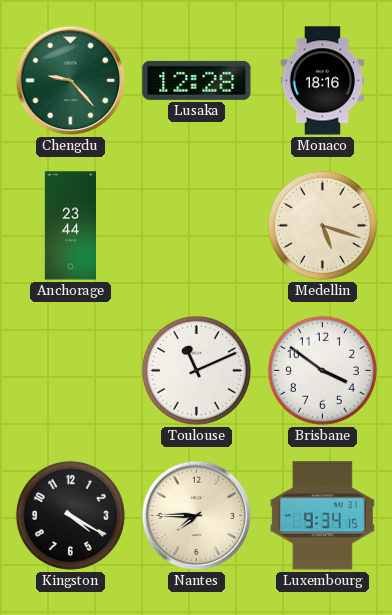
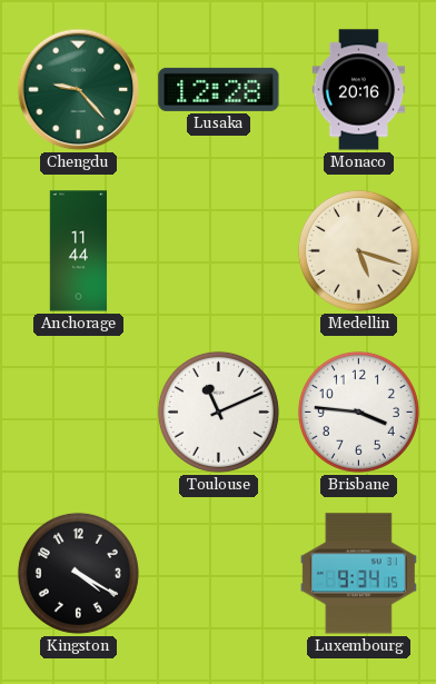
Monaco: 18:16 -> 20:16
Anchorage: 23:44 -> 11:44
Brisbane: 3:51 -> 3:46
Nantes: 7:45 -> none
